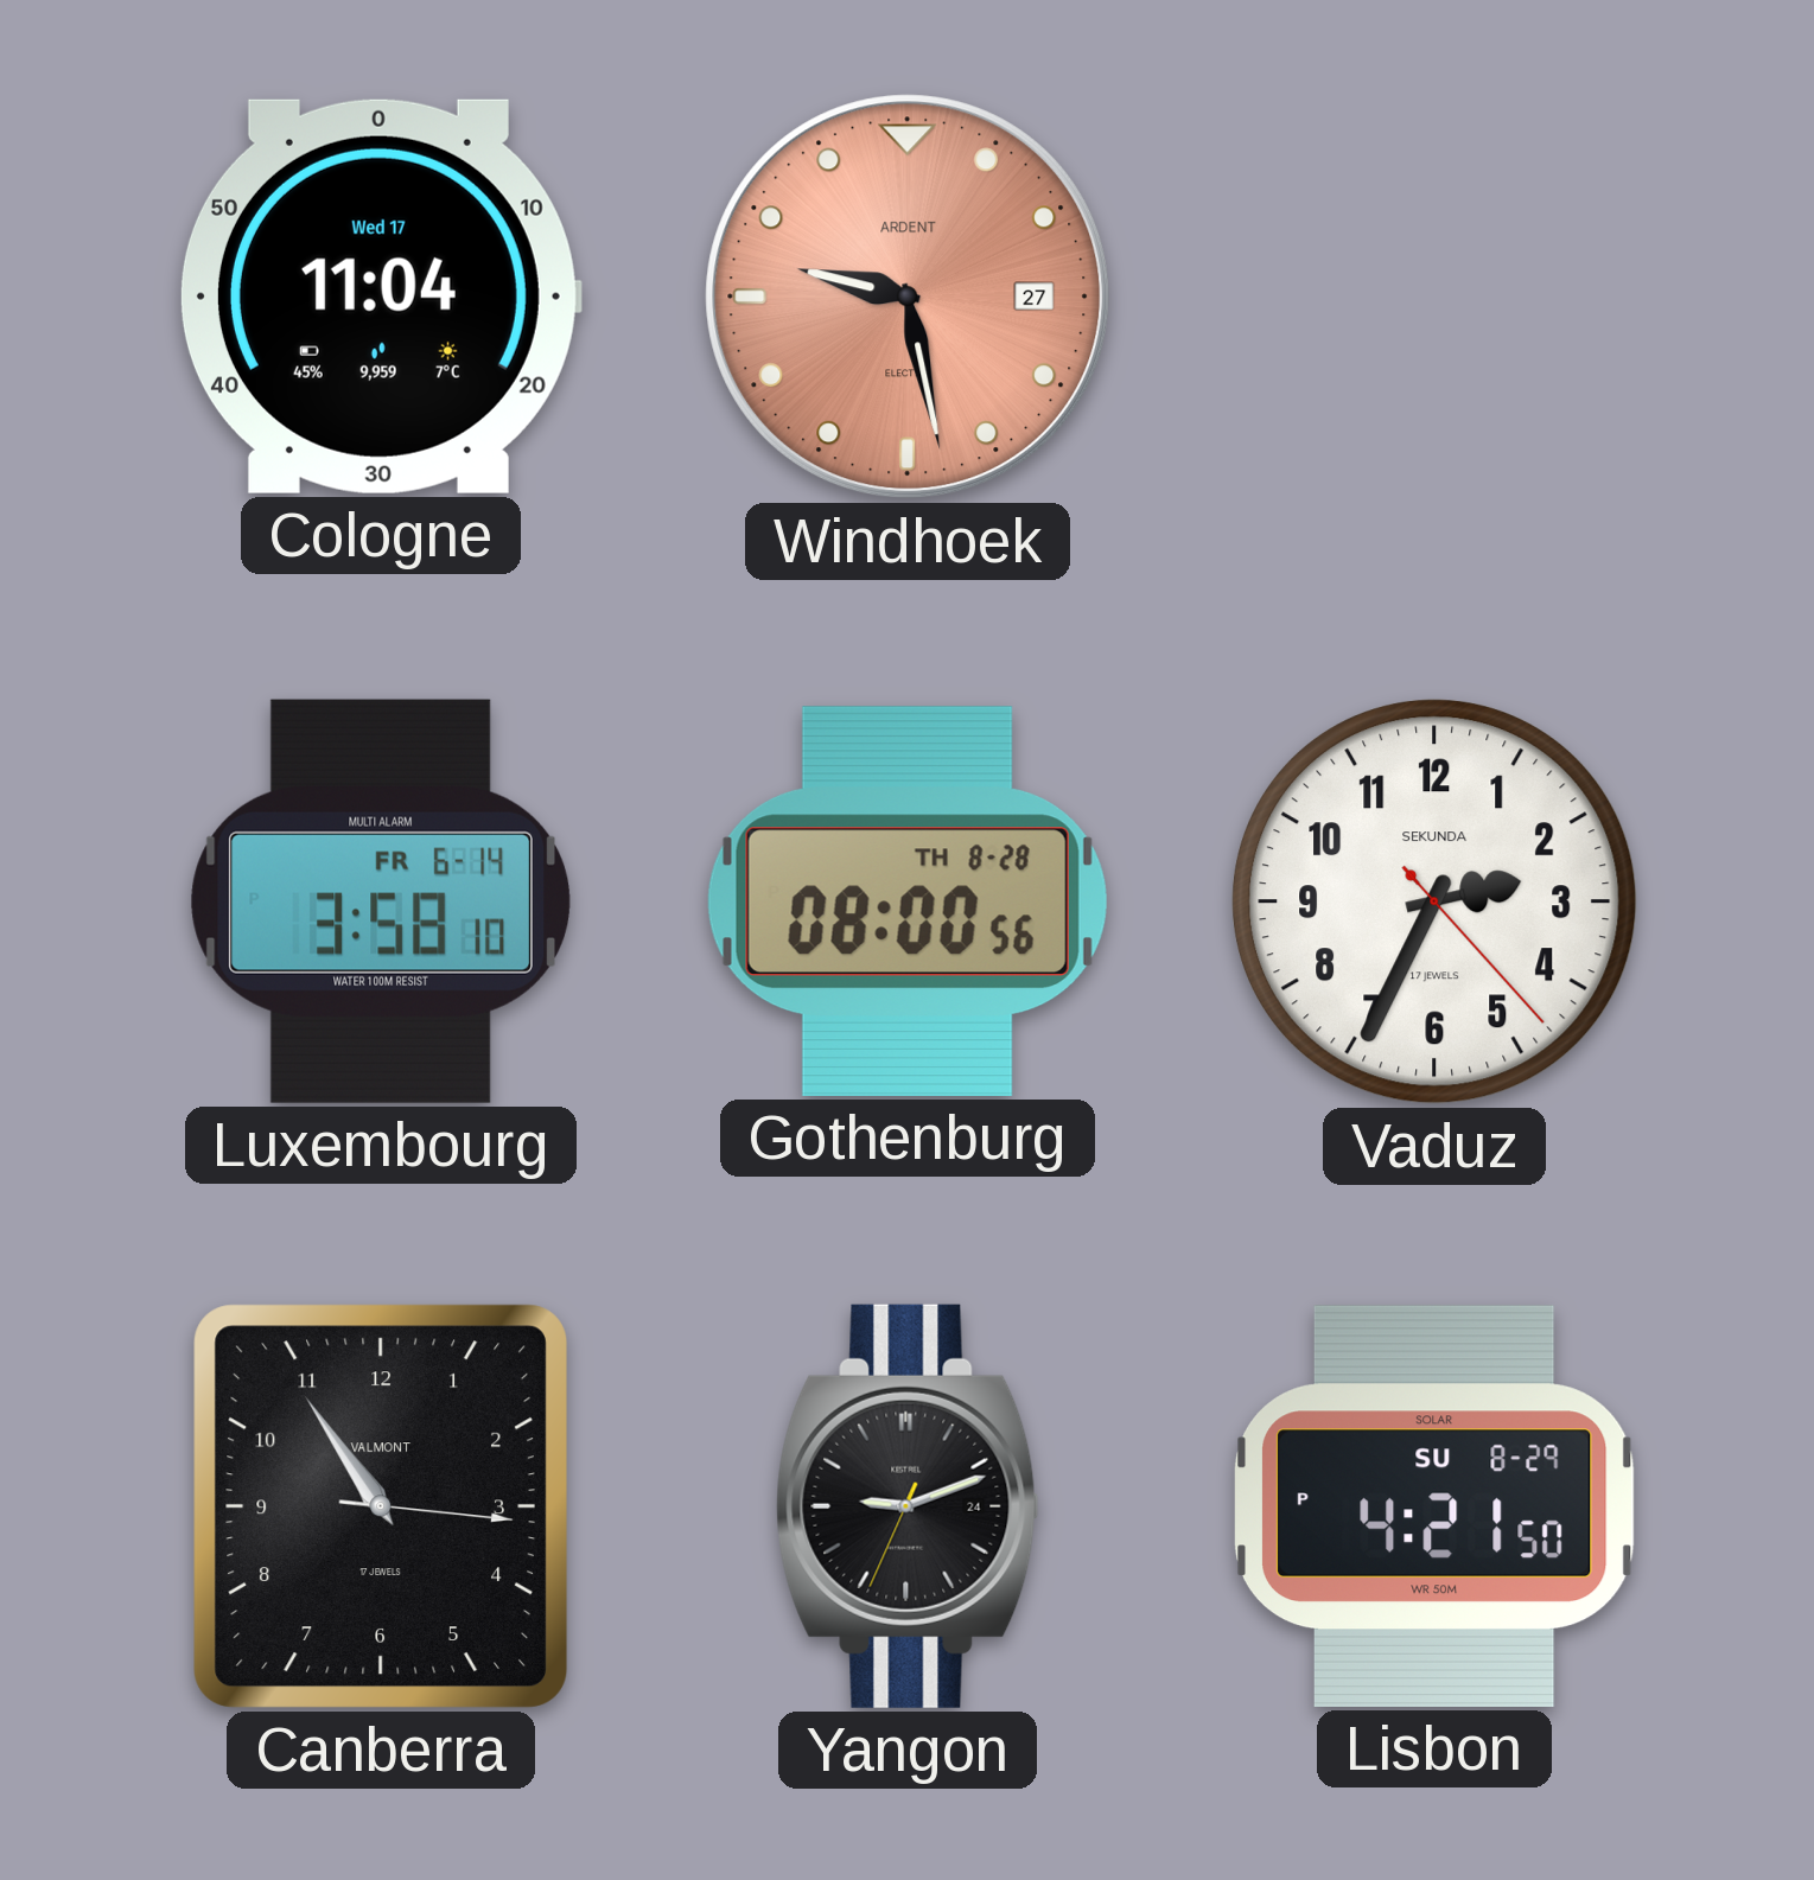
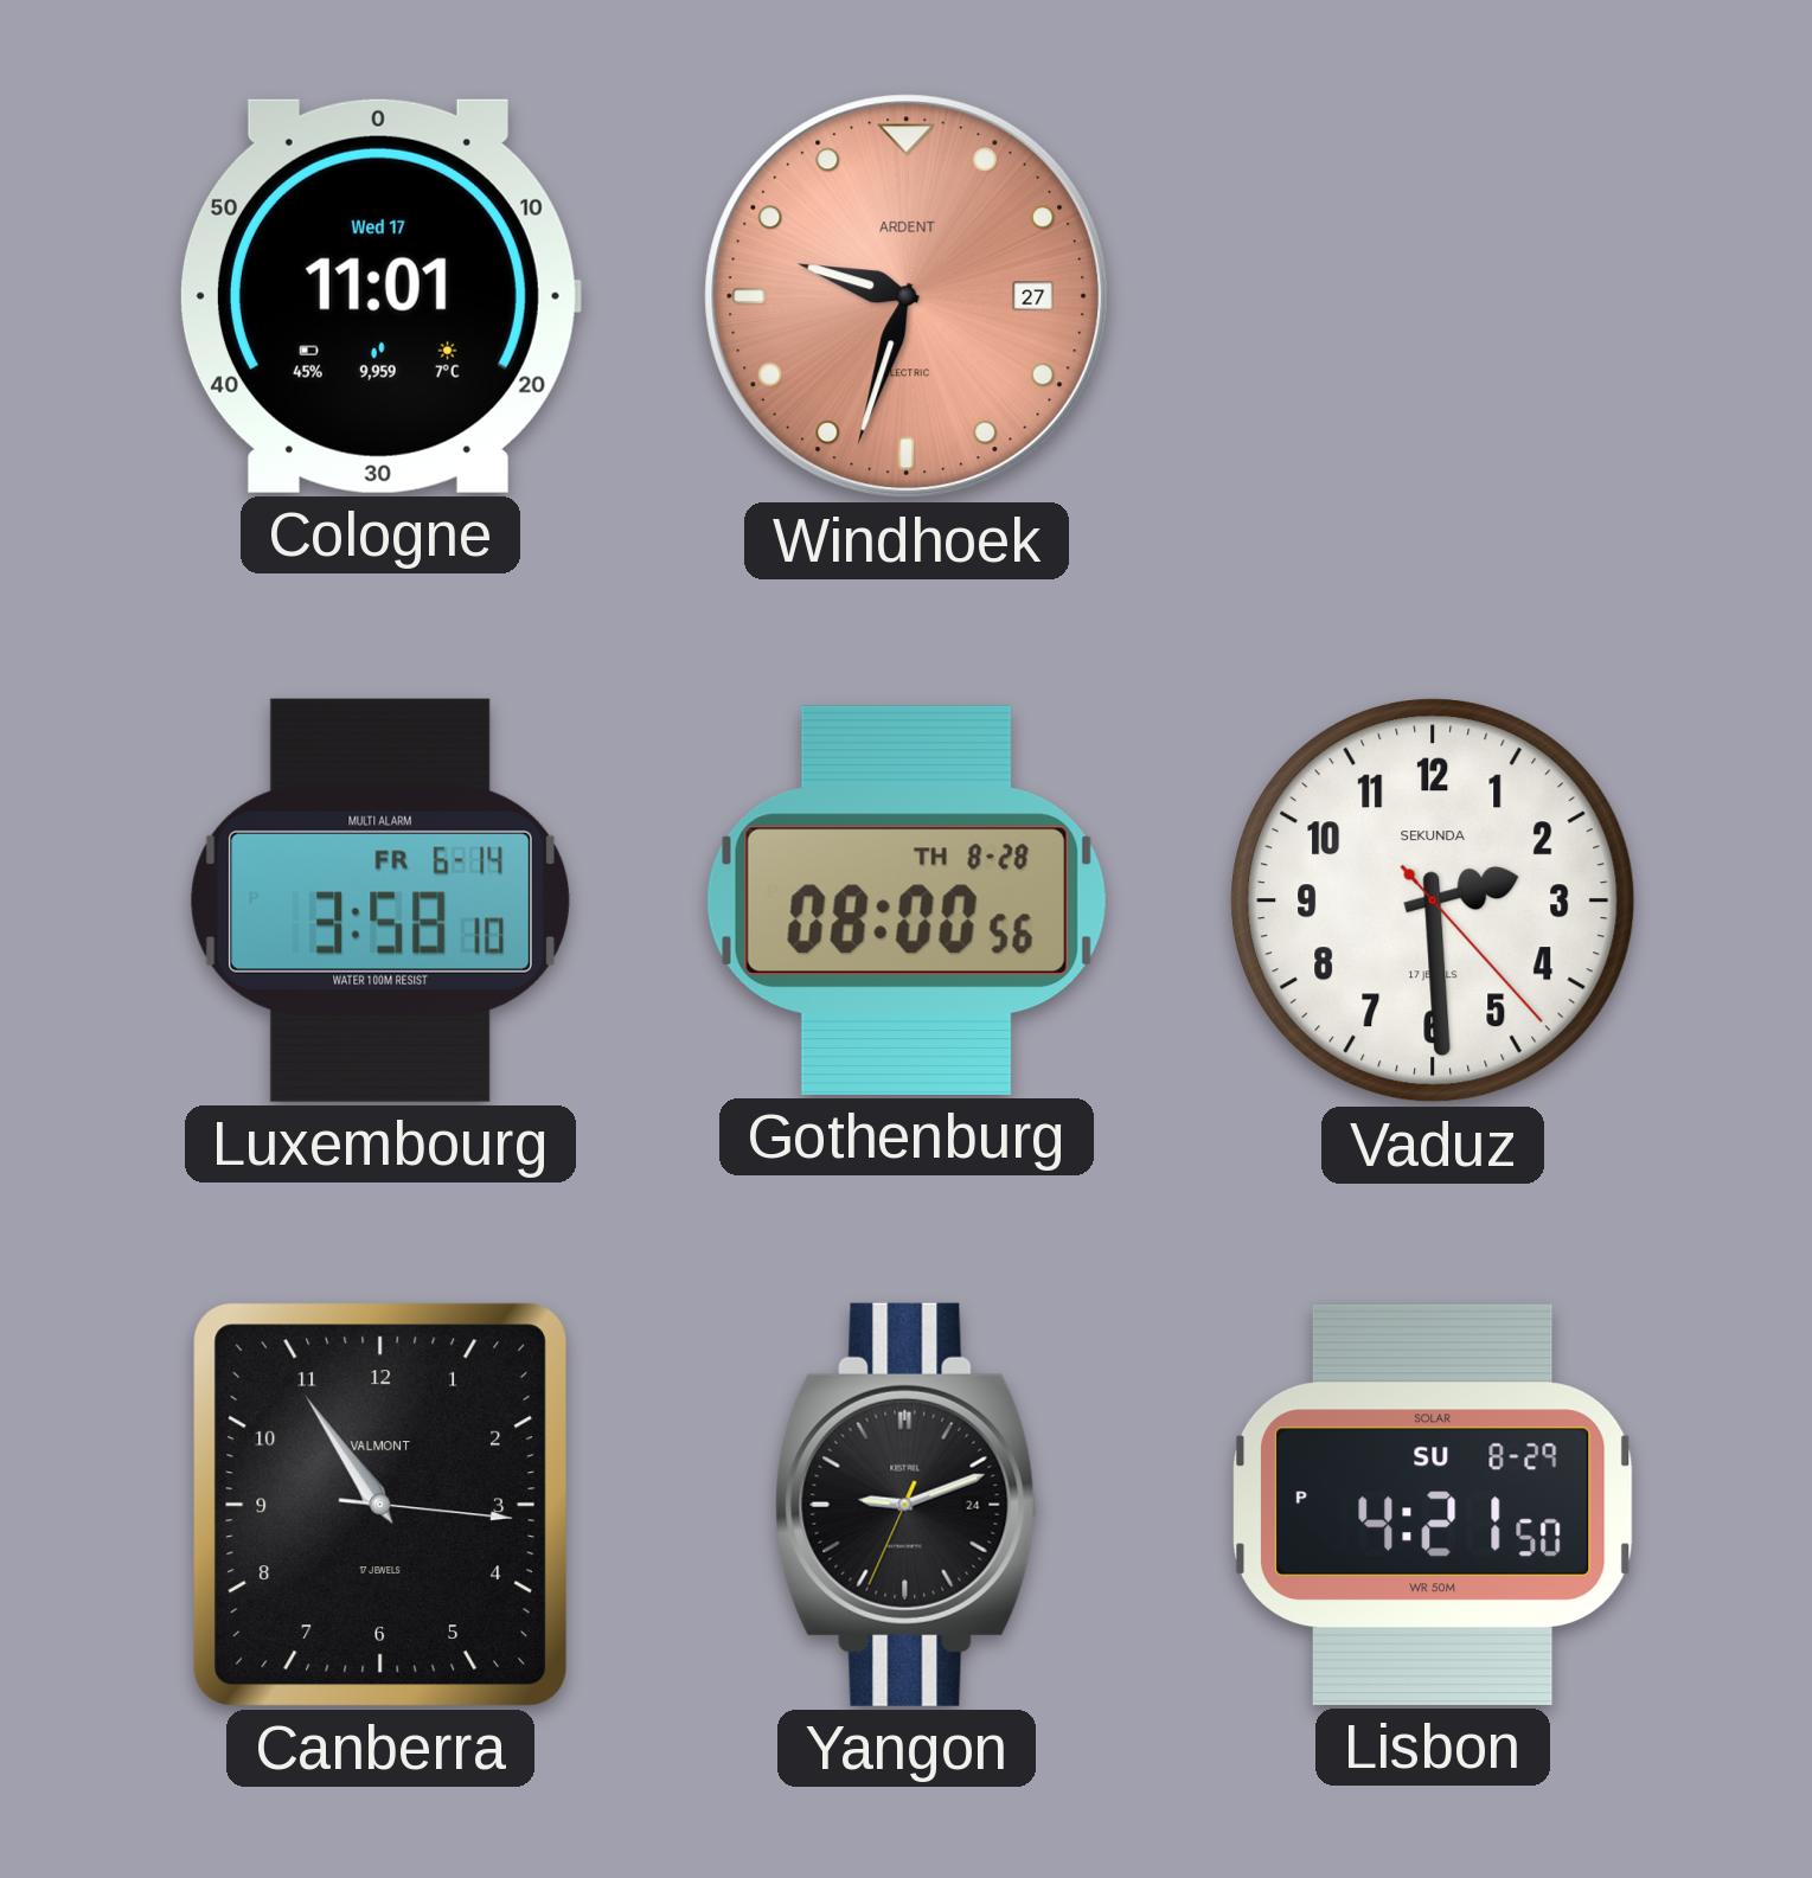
Cologne: 11:04 -> 11:01
Windhoek: 9:28 -> 9:33
Vaduz: 2:34 -> 2:29
